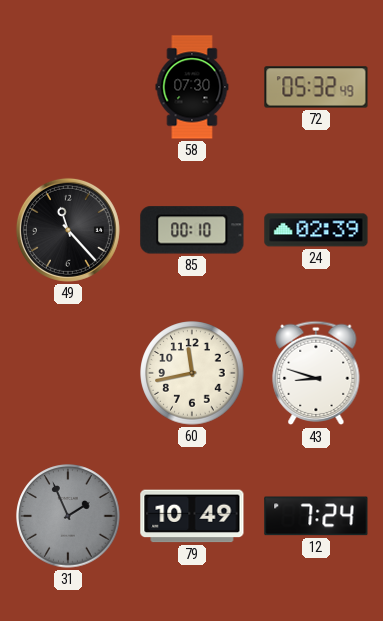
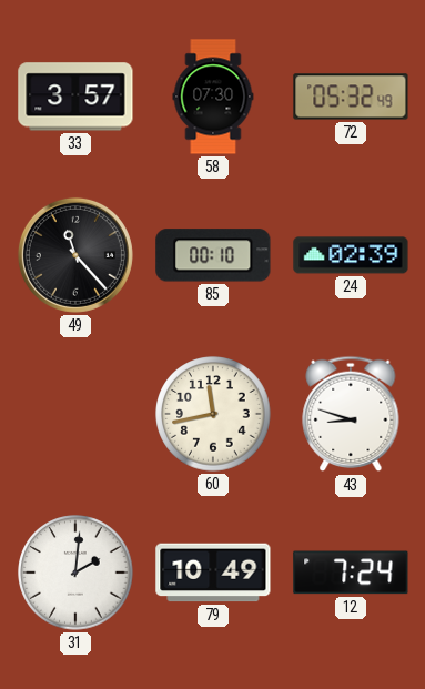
33: none -> 3:57
31: 1:56 -> 2:01
31 dial: grey -> white
